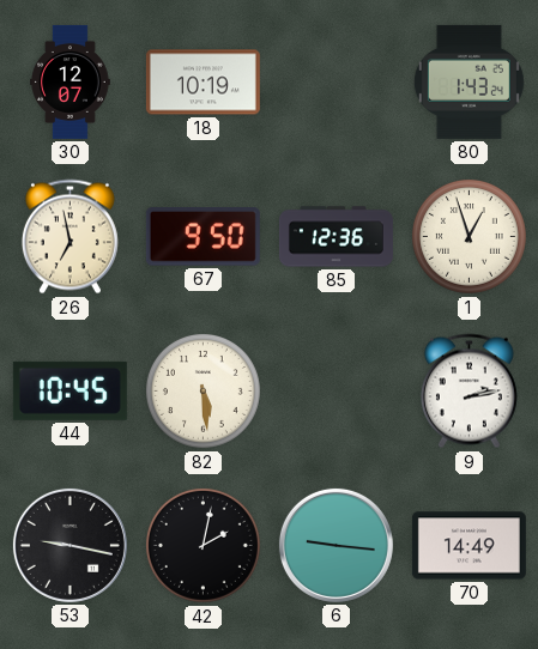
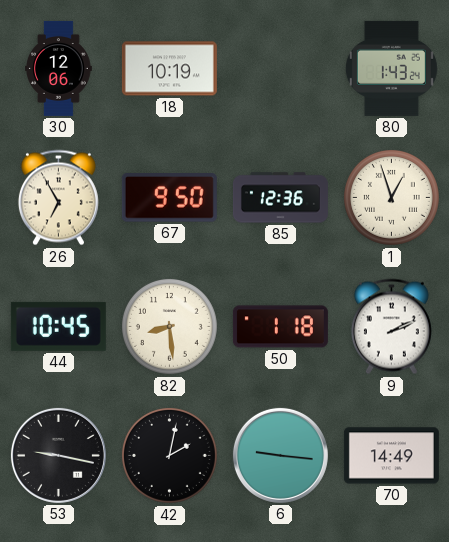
30: 12:07 -> 12:06
26: 6:58 -> 6:55
82: 5:29 -> 8:29
50: none -> 1:18
9: 2:13 -> 2:11
